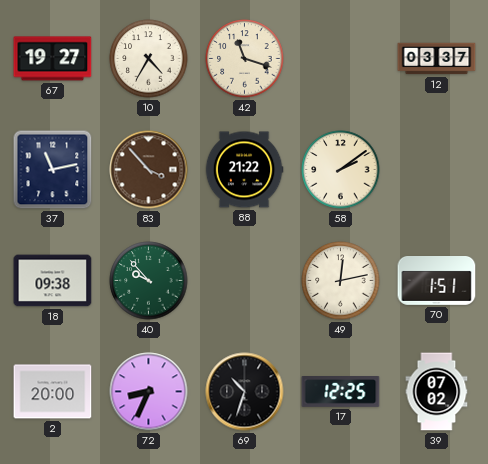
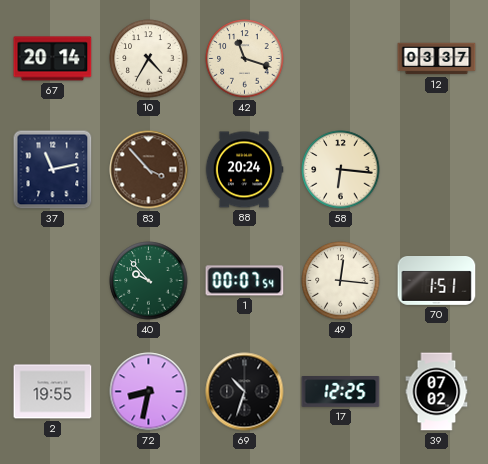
67: 19:27 -> 20:14
88: 21:22 -> 20:24
58: 2:09 -> 6:16
18: 09:38 -> none
1: none -> 00:07
49: 12:13 -> 12:16
2: 20:00 -> 19:55
72: 8:34 -> 8:32
